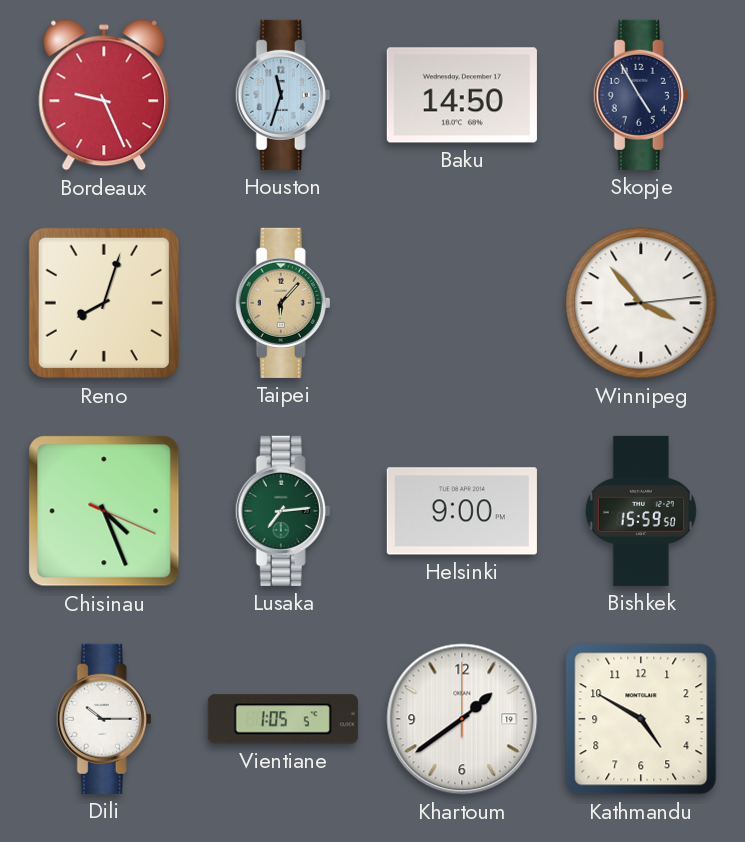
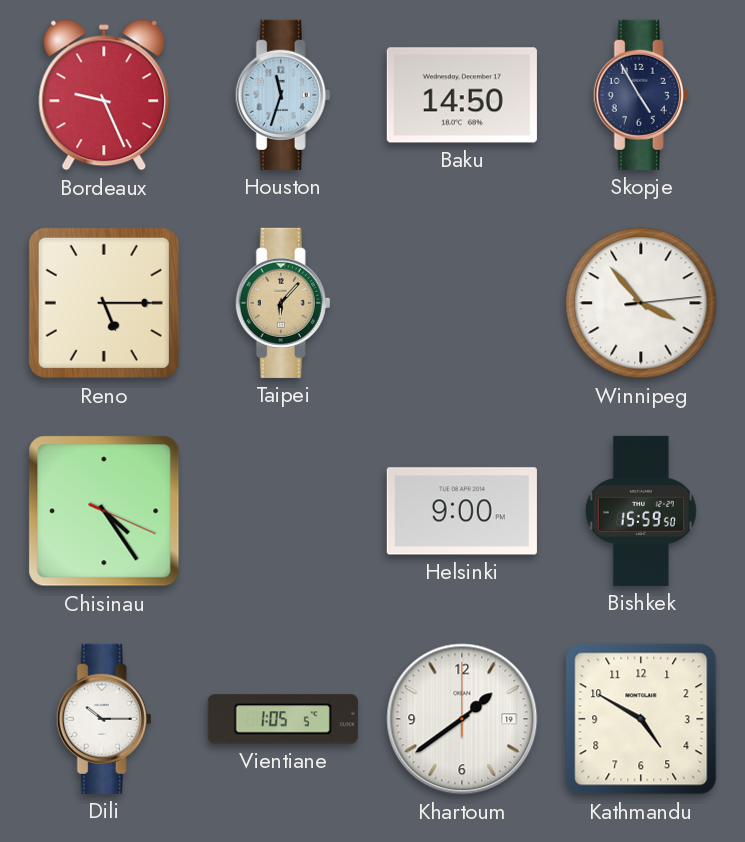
Reno: 8:03 -> 5:15
Chisinau: 4:26 -> 4:24
Lusaka: 7:14 -> none
